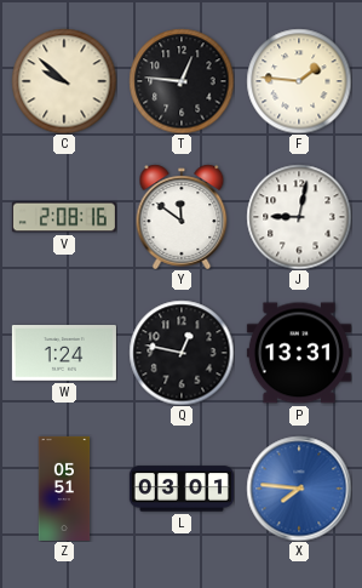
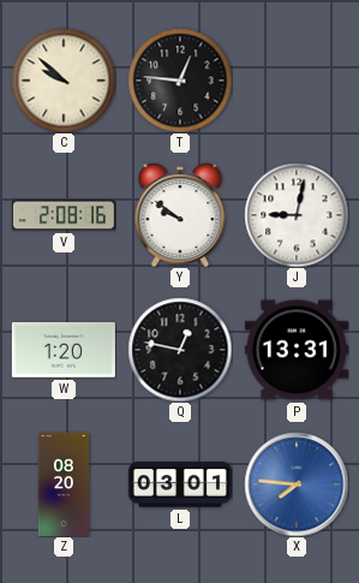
F: 1:46 -> none
Y: 11:51 -> 9:51
W: 1:24 -> 1:20
Z: 05:51 -> 08:20
